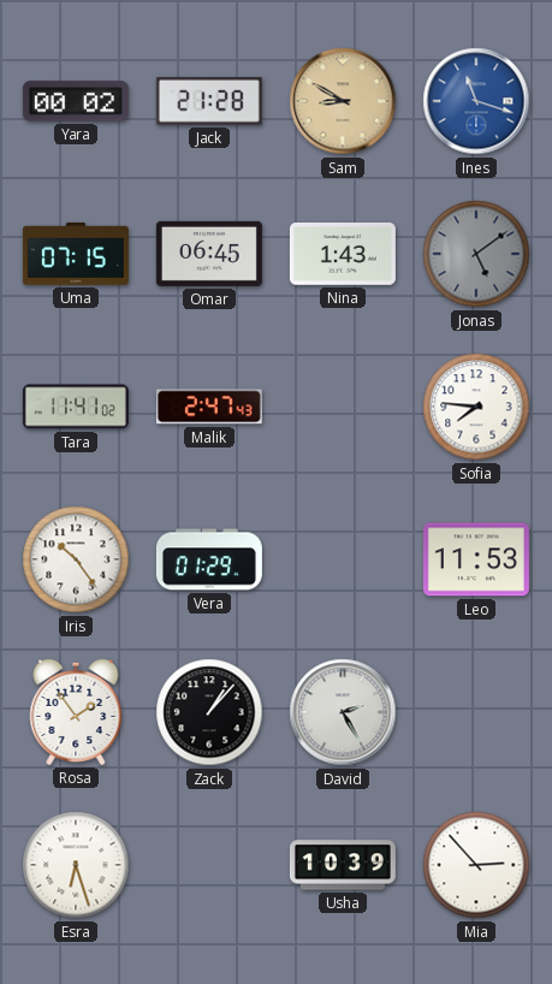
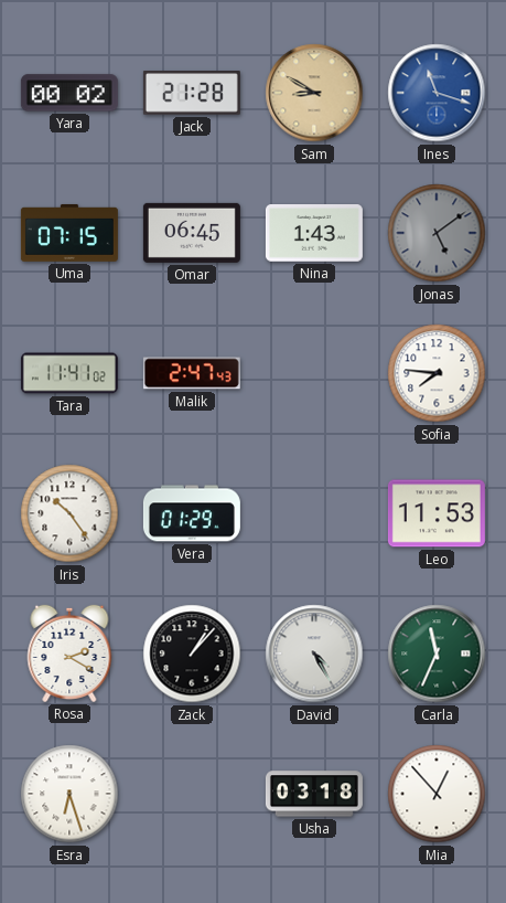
Rosa: 1:54 -> 2:20
David: 2:25 -> 4:25
Carla: none -> 11:34
Usha: 10:39 -> 03:18
Mia: 2:53 -> 12:53
